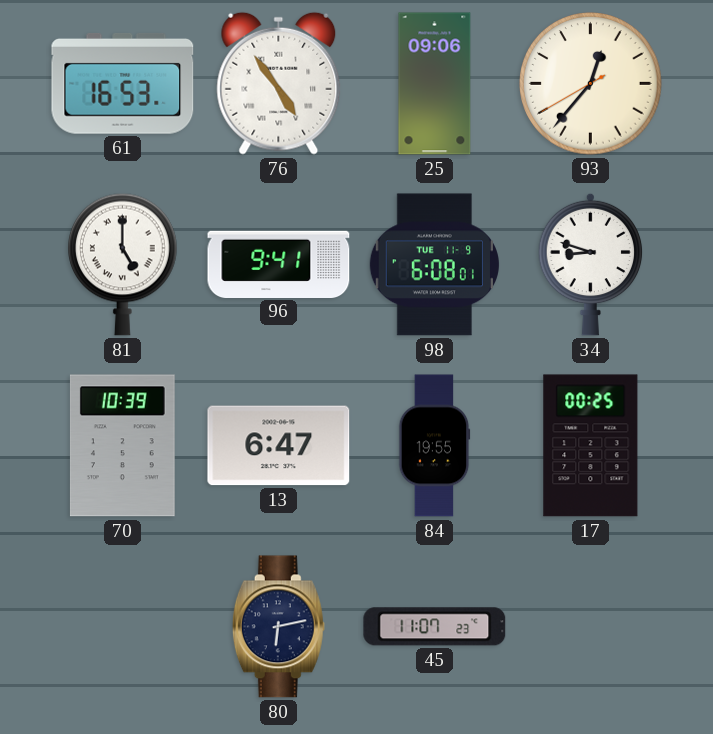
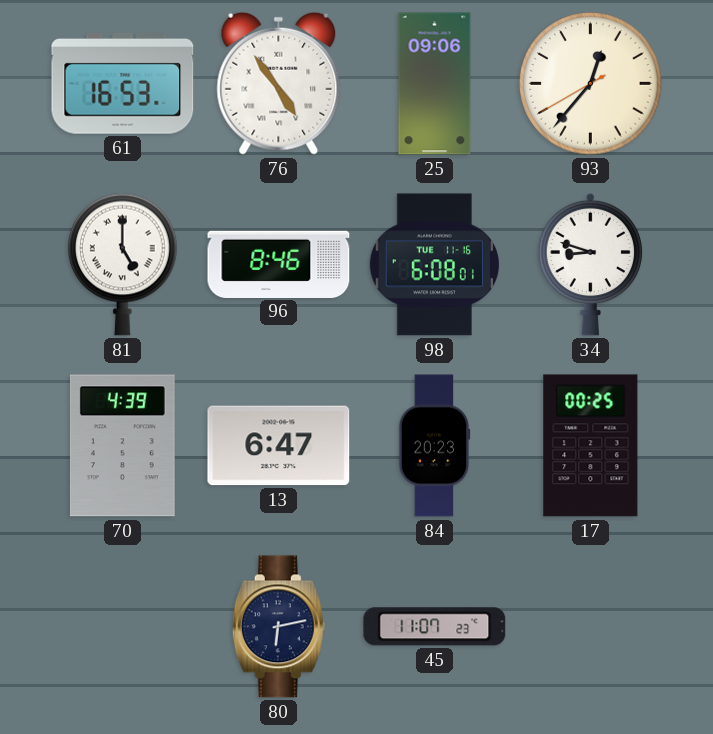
96: 9:41 -> 8:46
98 date: TUE 11-9 -> TUE 11-16
70: 10:39 -> 4:39
84: 19:55 -> 20:23
